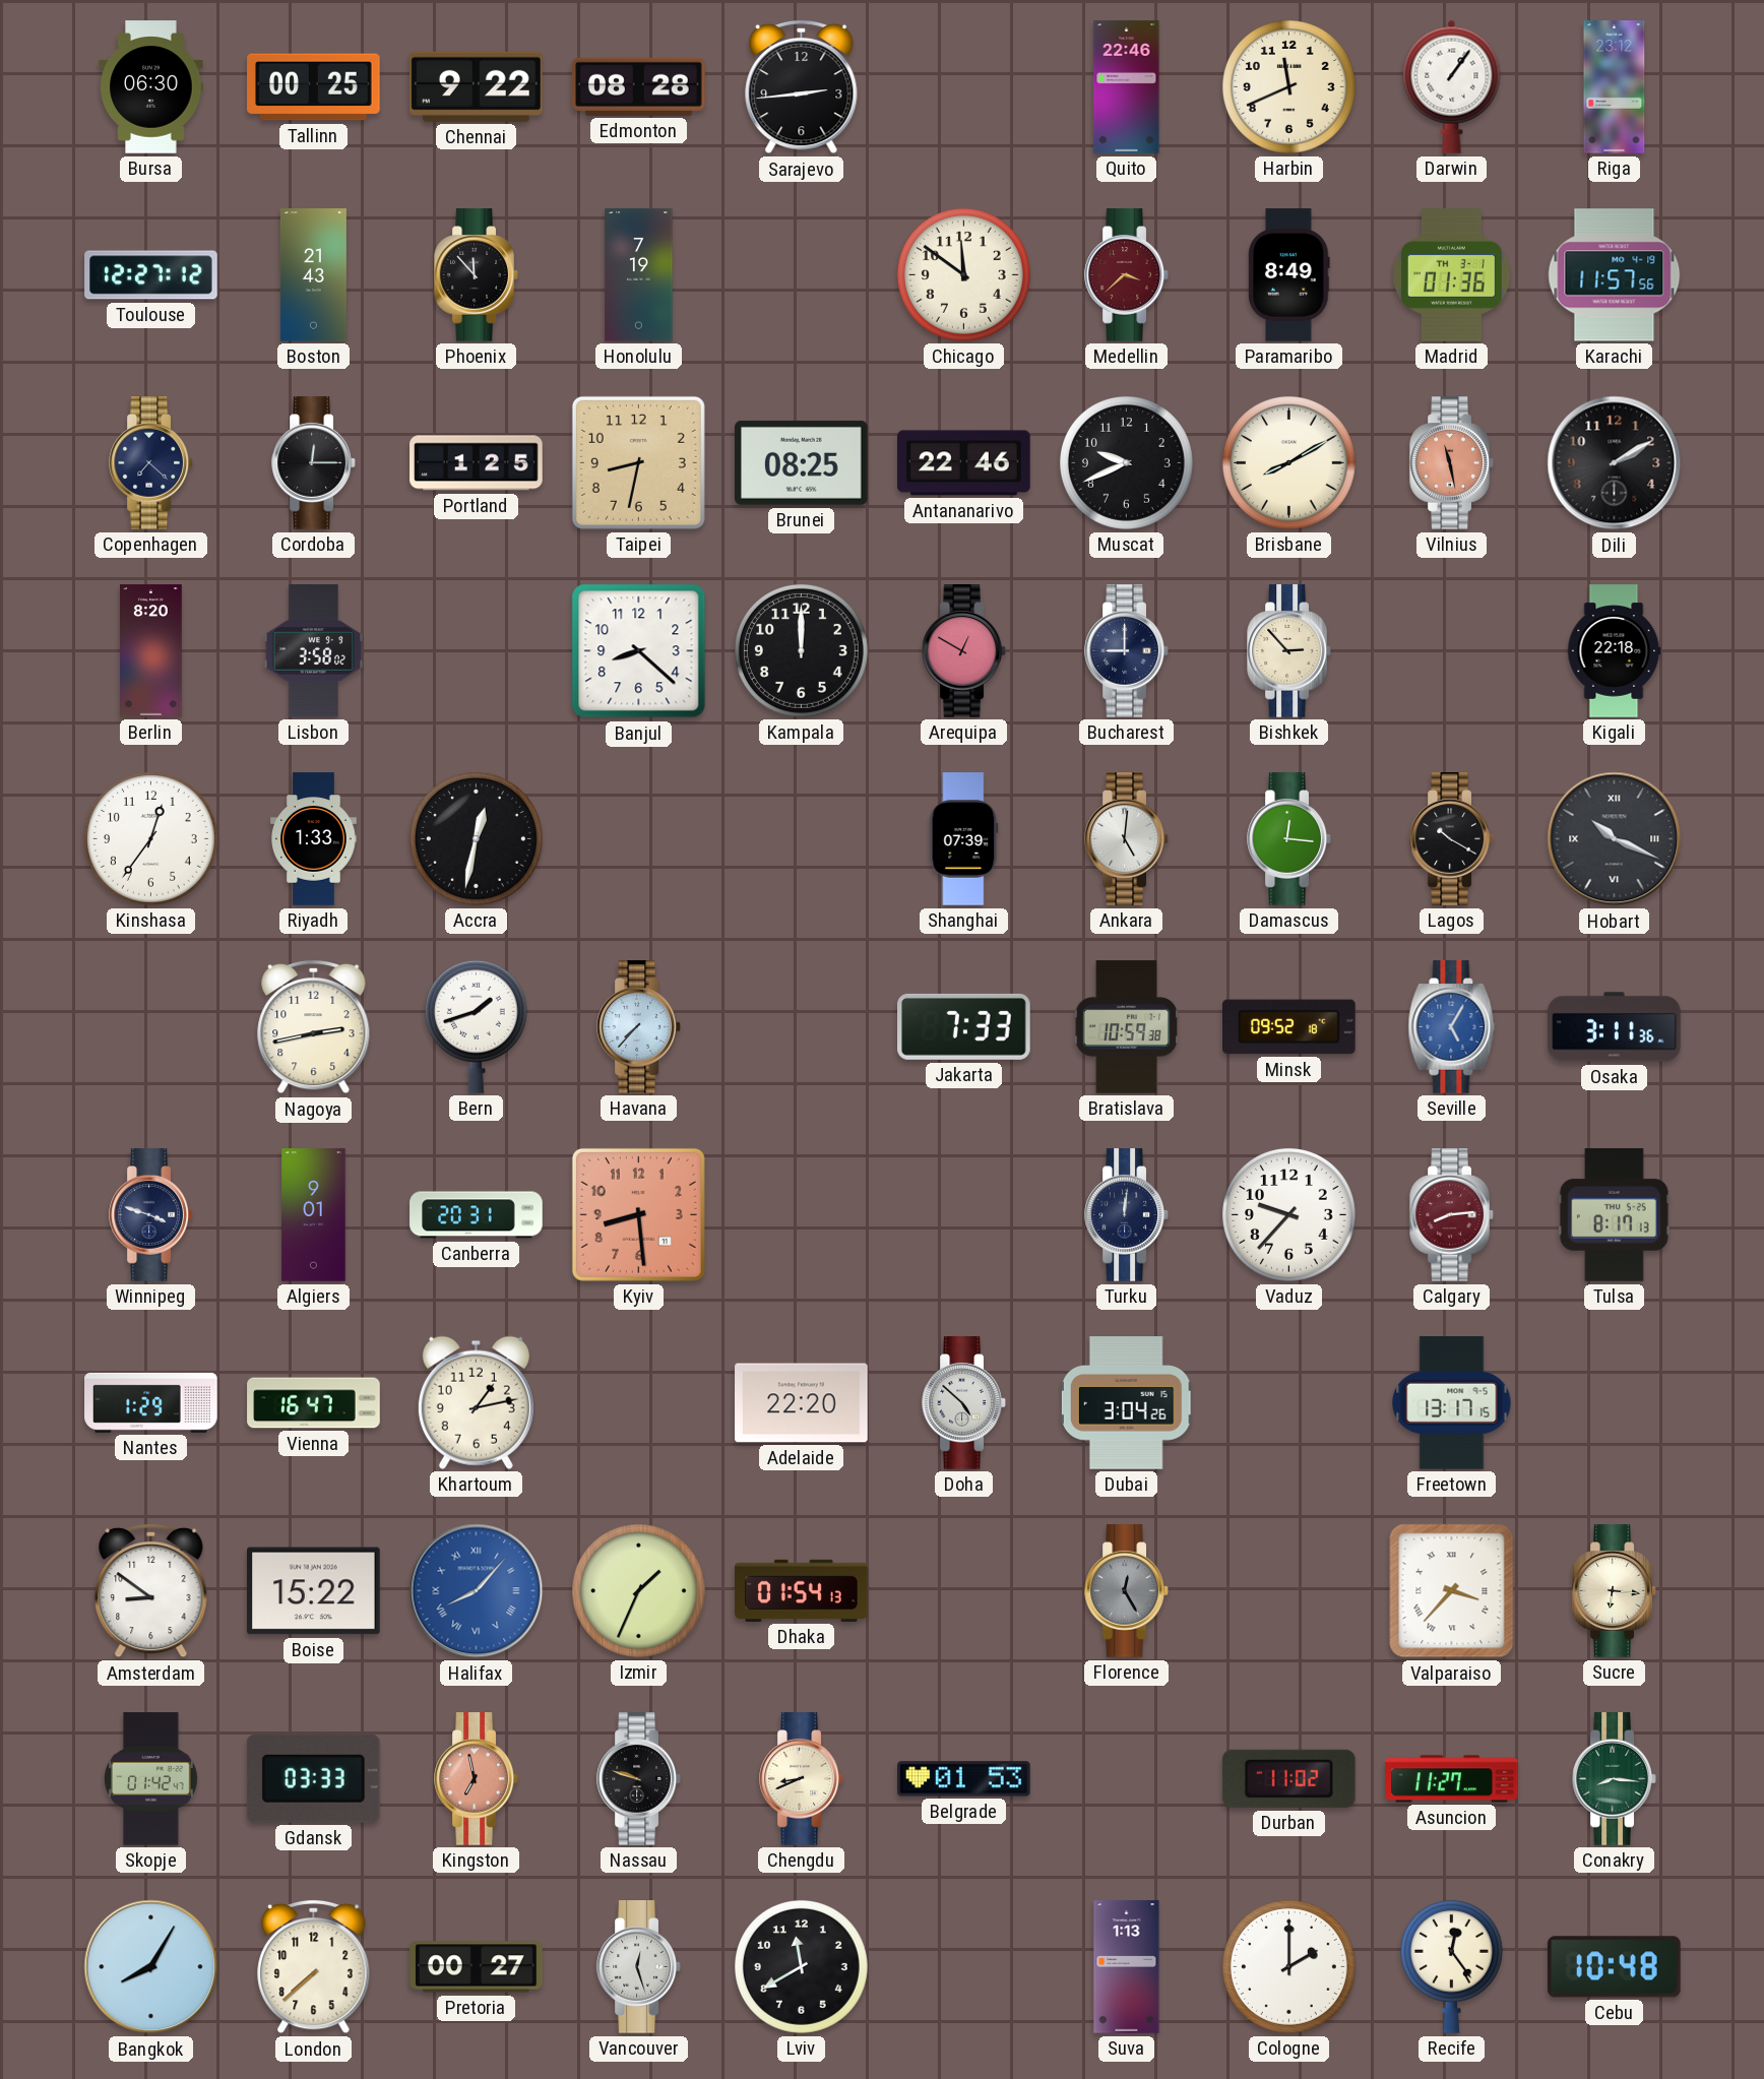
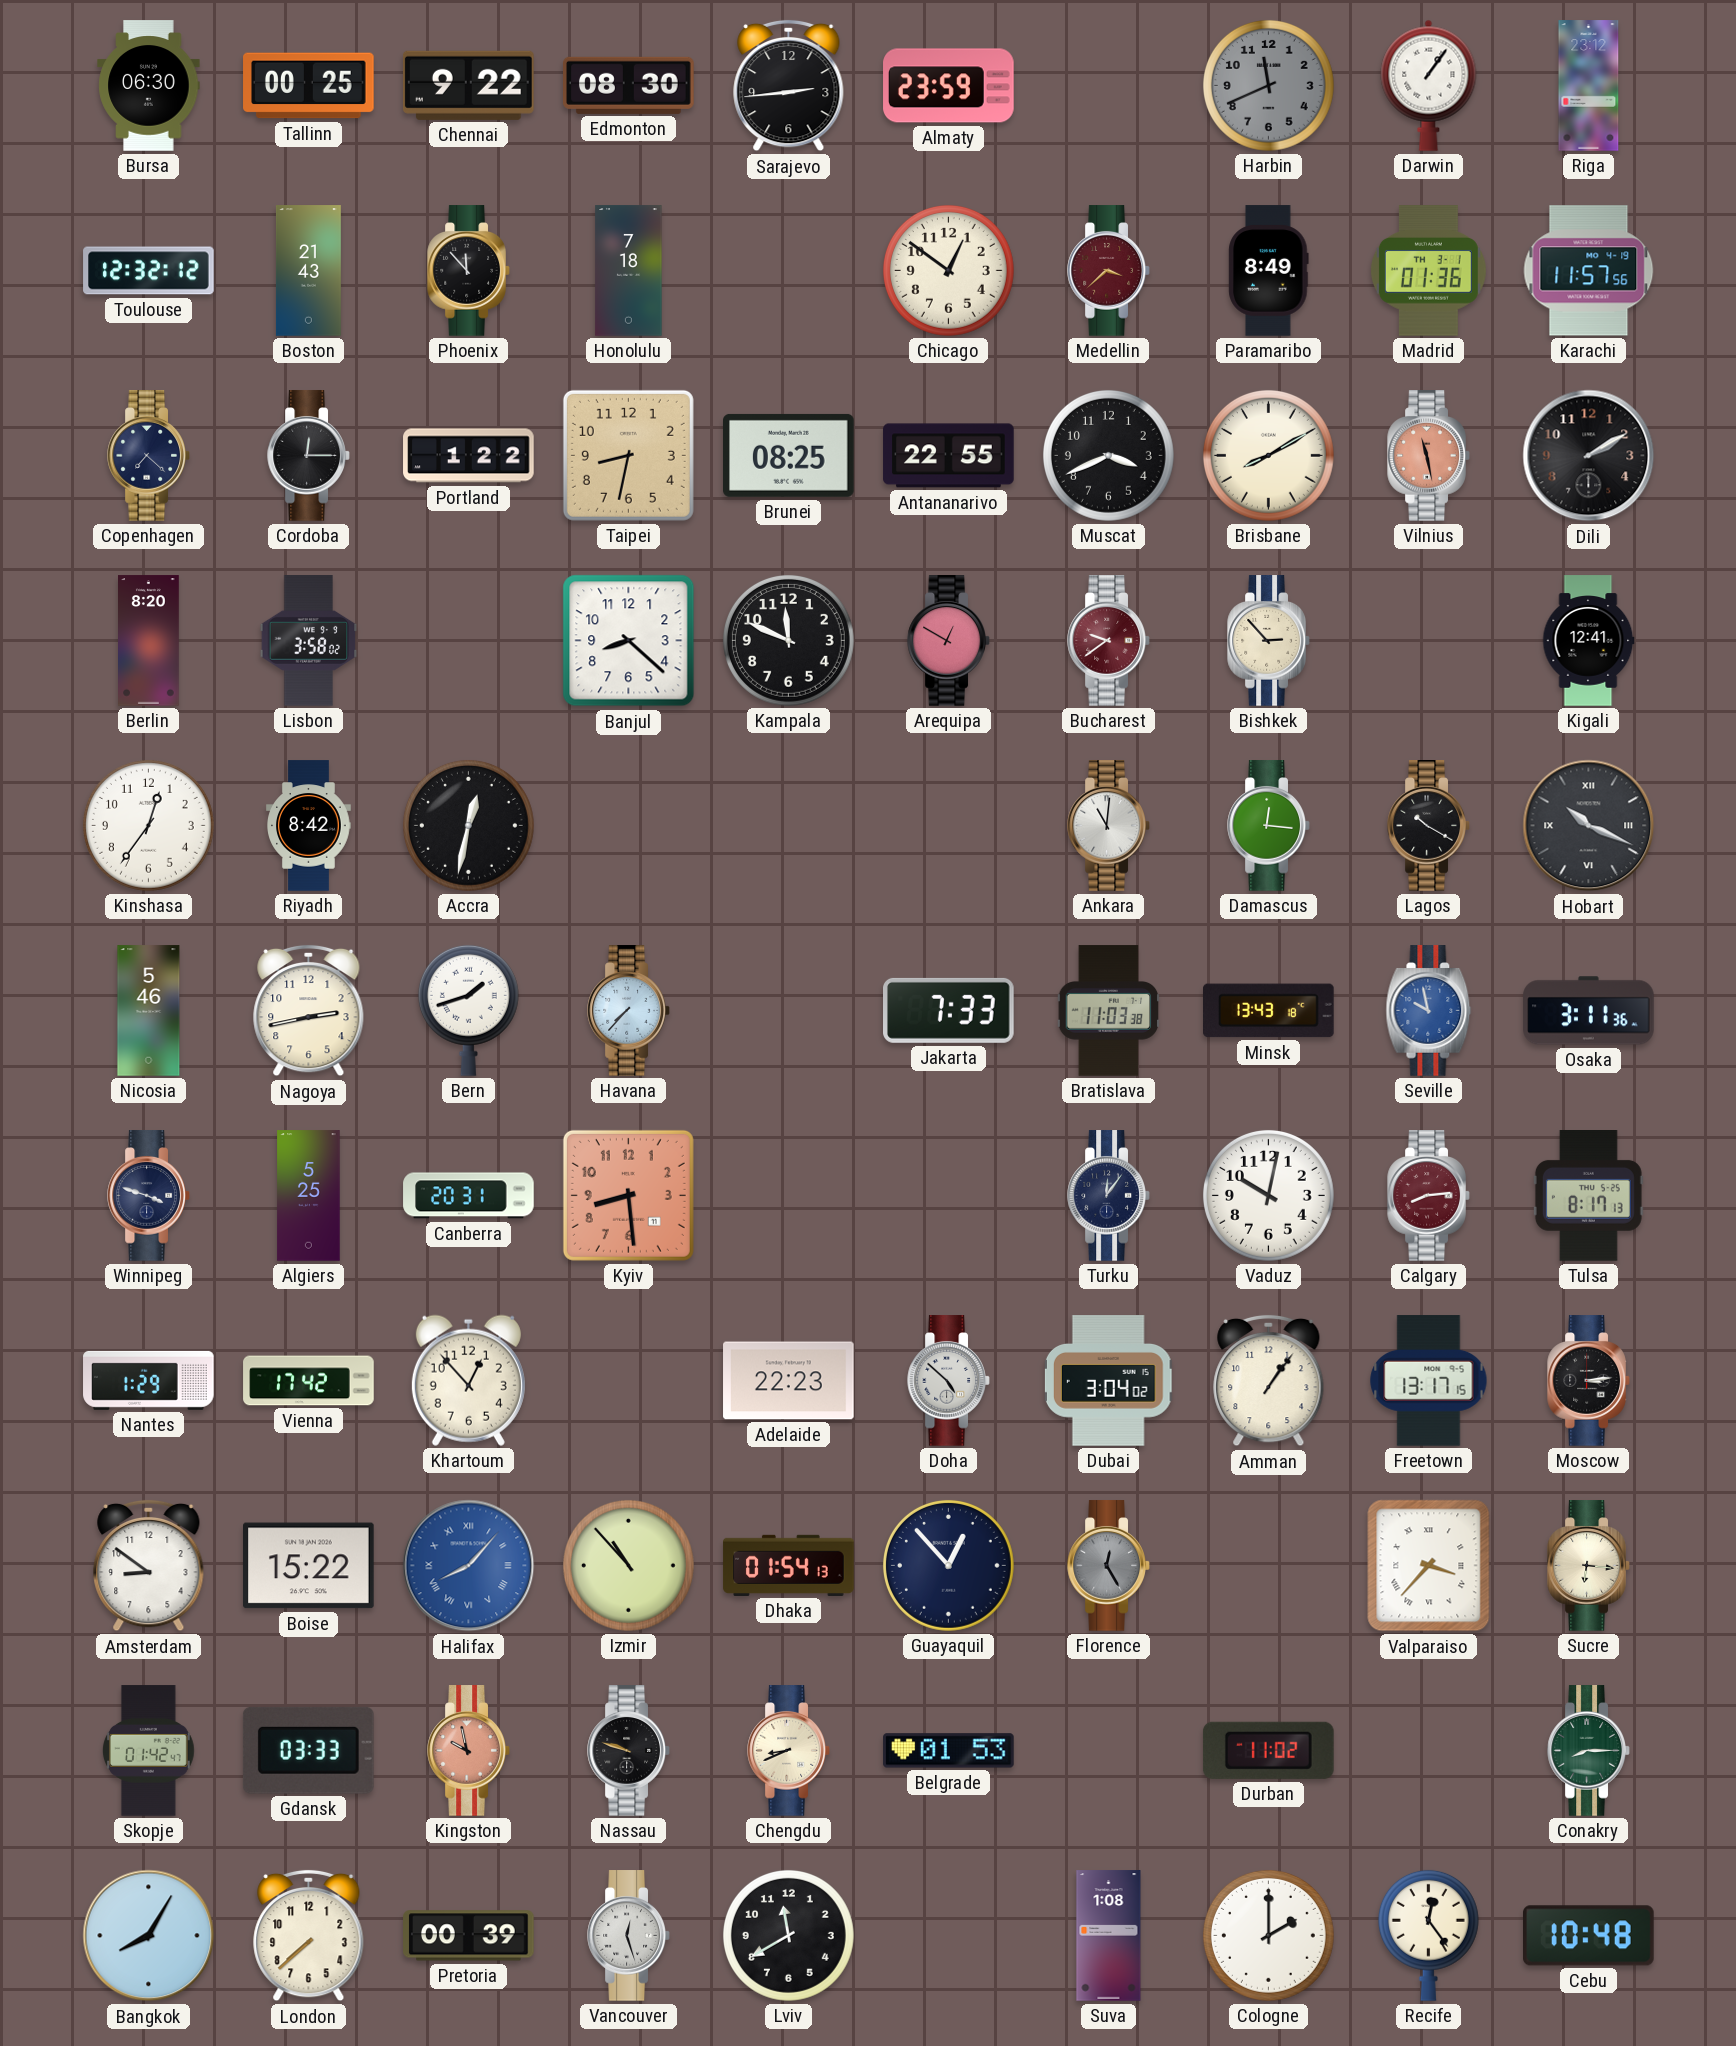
Edmonton: 08:28 -> 08:30
Almaty: none -> 23:59
Quito: 22:46 -> none
Harbin dial: cream -> grey
Toulouse: 12:27 -> 12:32
Honolulu: 7:19 -> 7:18
Chicago: 11:51 -> 12:51
Portland: 1:25 -> 1:22
Antananarivo: 22:46 -> 22:55
Muscat: 9:41 -> 3:41
Kampala: 12:00 -> 11:49
Bucharest: 9:00 -> 9:39
Bucharest dial: navy -> burgundy
Kigali: 22:18 -> 12:41
Riyadh: 1:33 -> 8:42
Shanghai: 07:39 -> none
Ankara: 5:01 -> 11:01
Nicosia: none -> 5:46
Bratislava: 10:59 -> 11:03
Minsk: 09:52 -> 13:43
Seville: 5:05 -> 9:58
Algiers: 9:01 -> 5:25
Turku: 12:01 -> 12:06
Vaduz: 9:37 -> 10:02
Vienna: 16:47 -> 17:42
Khartoum: 1:13 -> 12:53
Adelaide: 22:20 -> 22:23
Dubai: 3:04:26 -> 3:04:02
Amman: none -> 1:06
Moscow: none -> 3:14
Izmir: 1:34 -> 10:53
Guayaquil: none -> 12:53
Kingston: 6:58 -> 9:58
Asuncion: 11:27 -> none
Conakry: 8:16 -> 8:15
Pretoria: 00:27 -> 00:39
Suva: 1:13 -> 1:08
